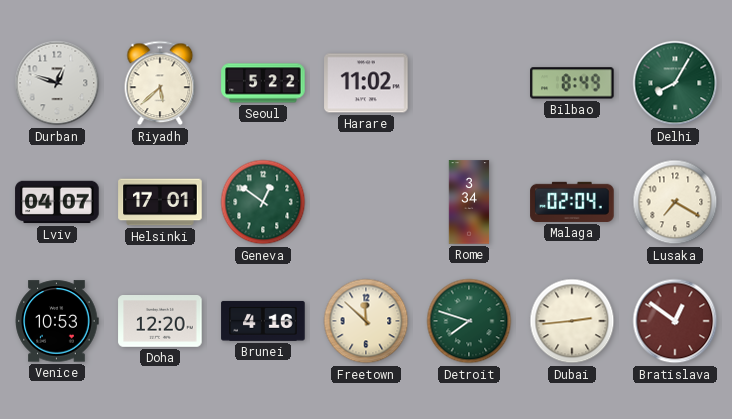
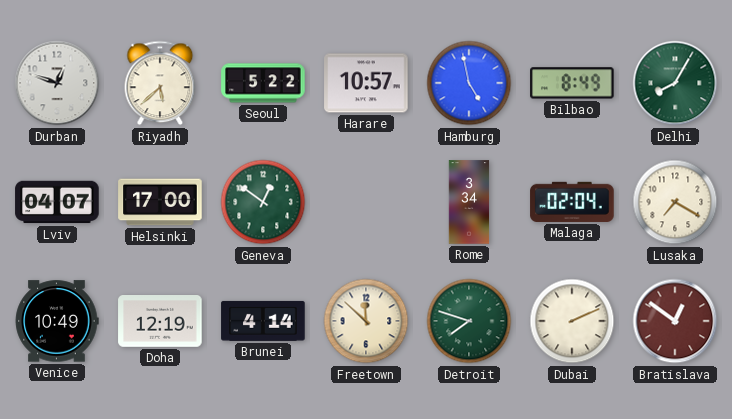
Harare: 11:02 -> 10:57
Hamburg: none -> 4:58
Helsinki: 17:01 -> 17:00
Venice: 10:53 -> 10:49
Doha: 12:20 -> 12:19
Brunei: 4:16 -> 4:14
Dubai: 2:44 -> 2:11
